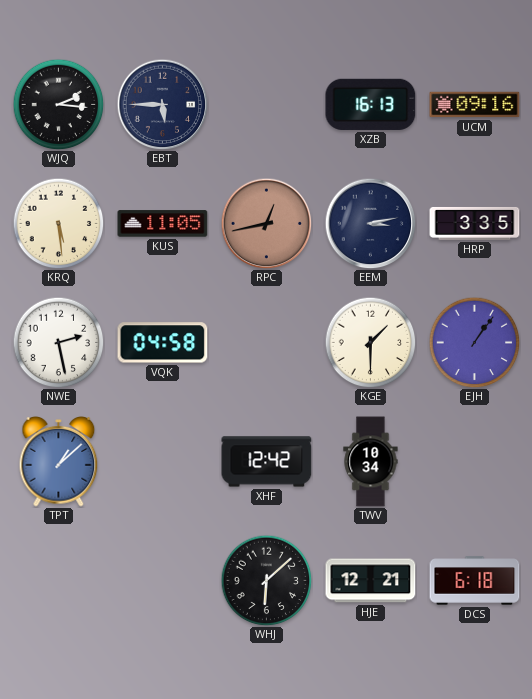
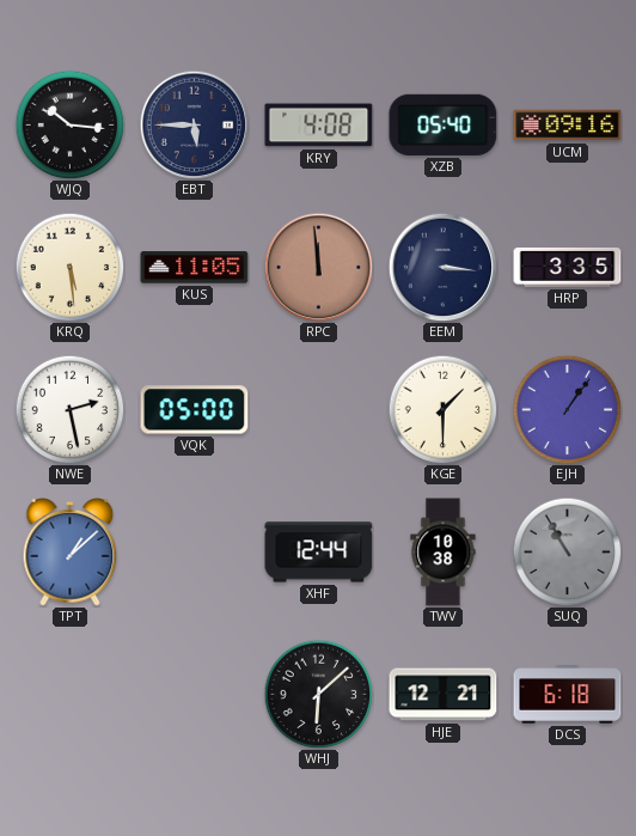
WJQ: 2:16 -> 10:16
KRY: none -> 4:08
XZB: 16:13 -> 05:40
RPC: 12:43 -> 11:59
EEM: 3:13 -> 3:16
VQK: 04:58 -> 05:00
XHF: 12:42 -> 12:44
TWV: 10:34 -> 10:38
SUQ: none -> 10:55
